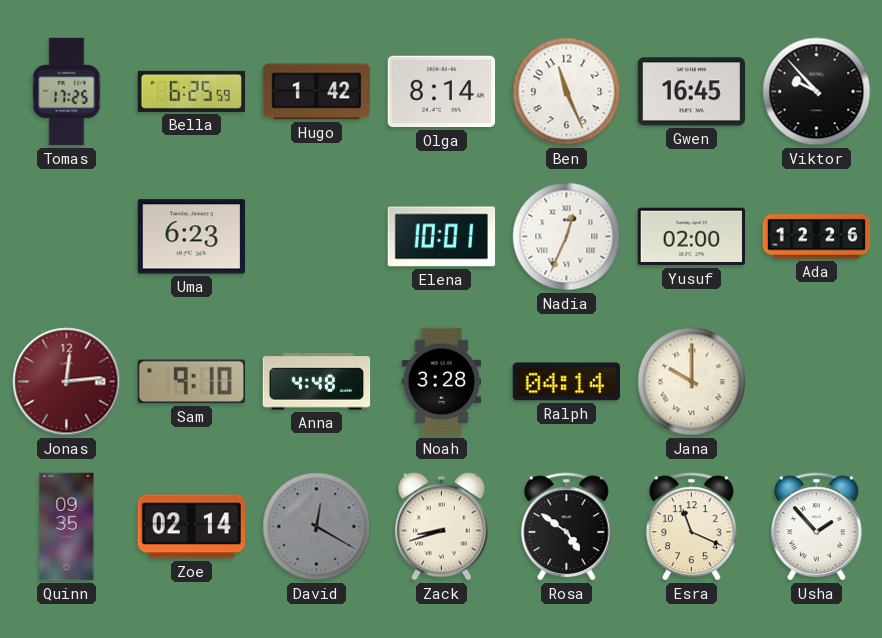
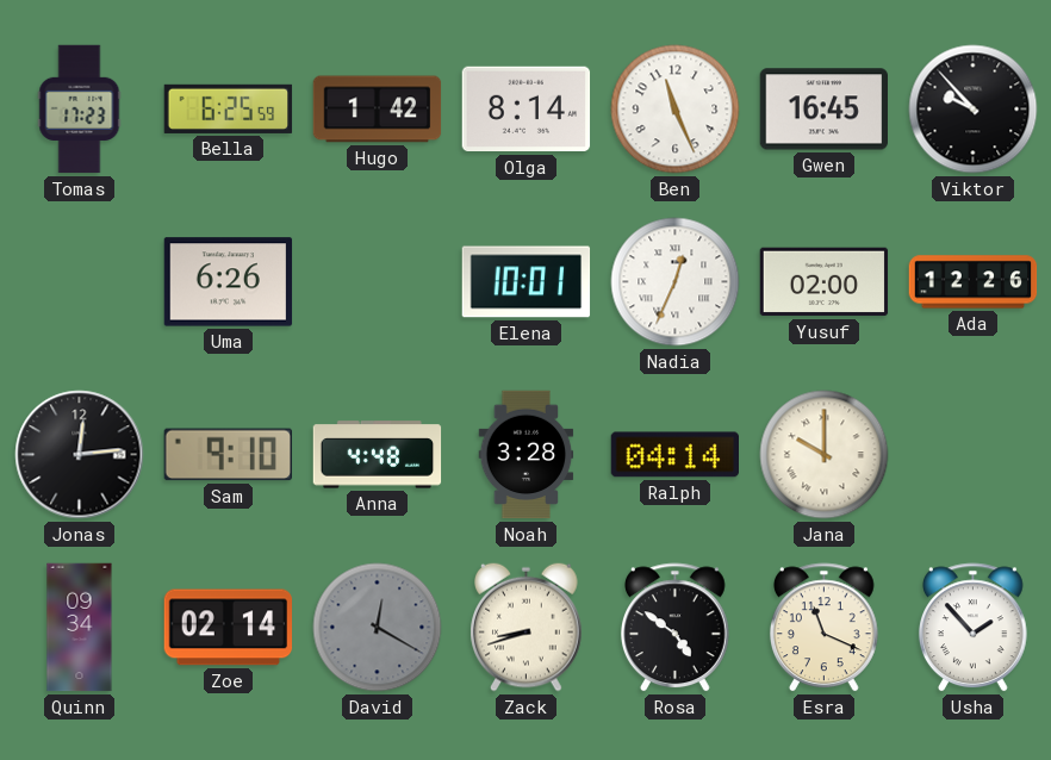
Tomas: 17:25 -> 17:23
Uma: 6:23 -> 6:26
Jonas dial: burgundy -> black
Quinn: 09:35 -> 09:34
